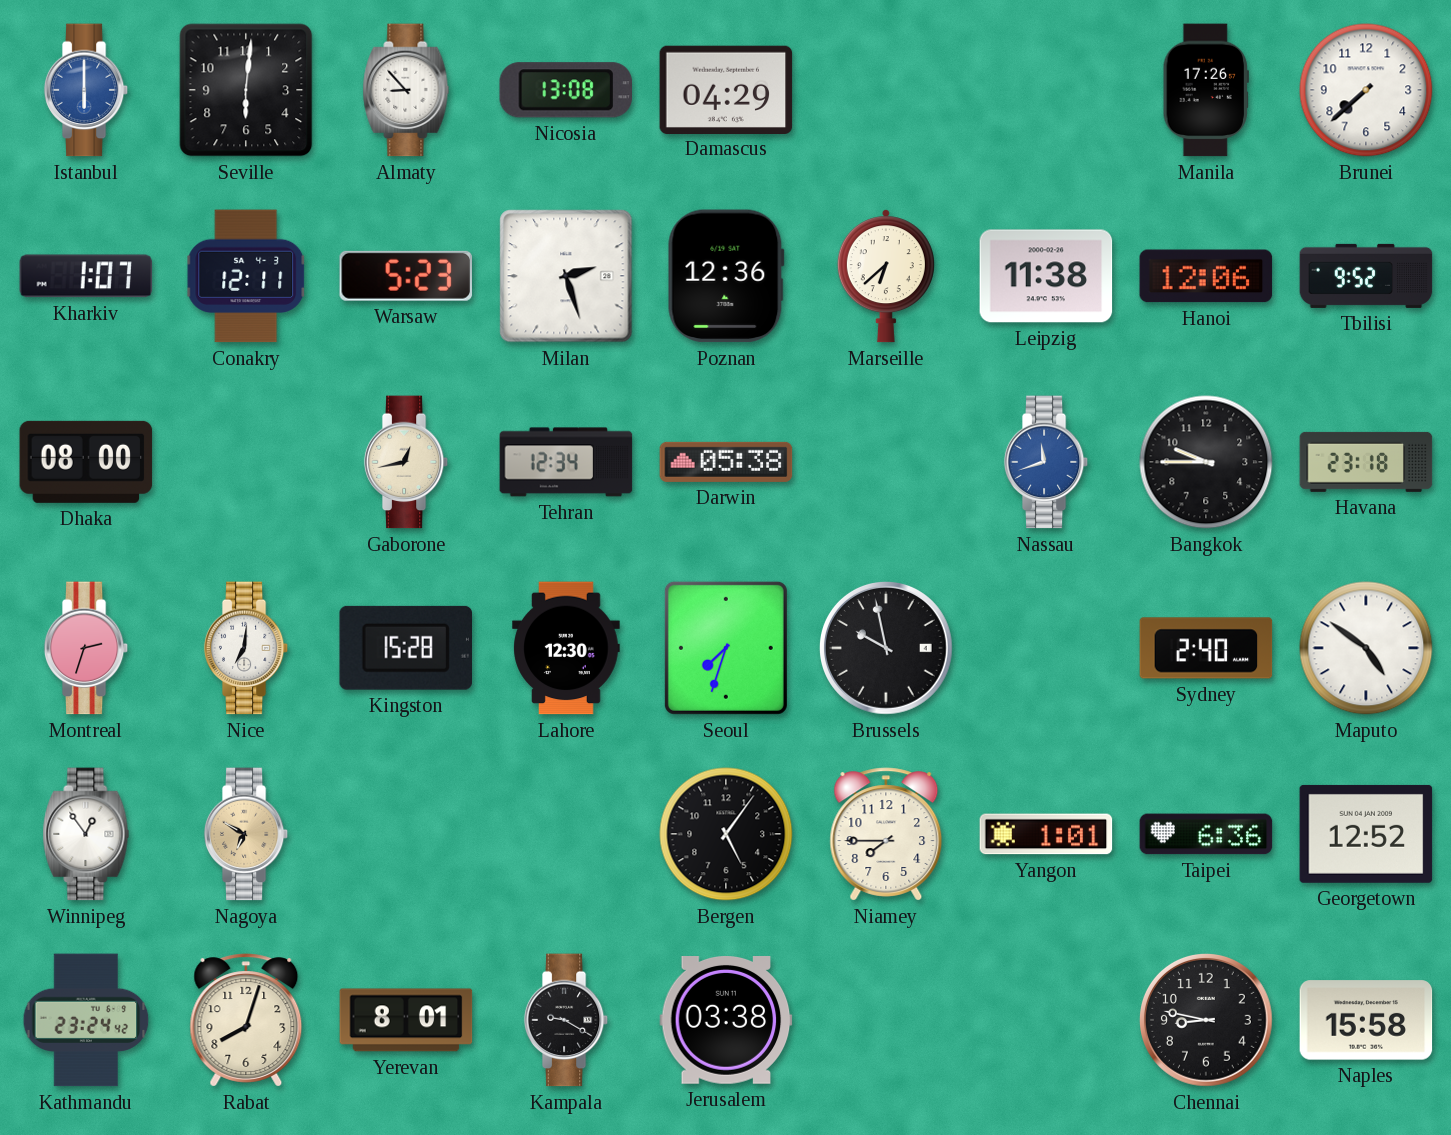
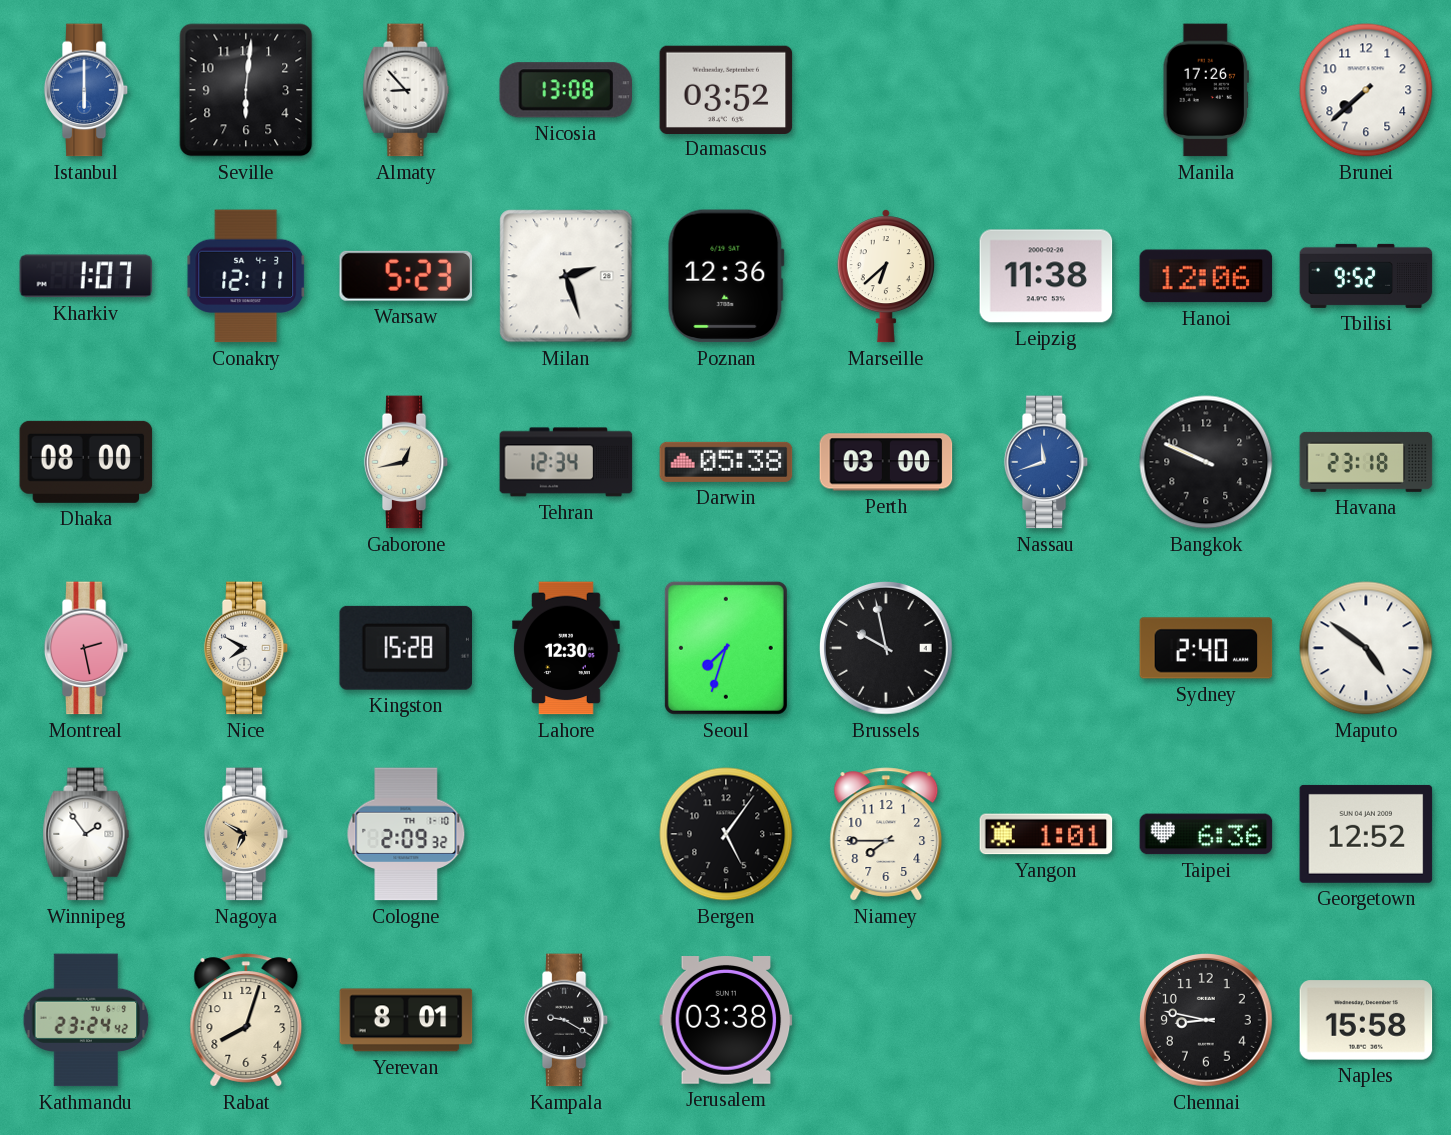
Damascus: 04:29 -> 03:52
Perth: none -> 03:00
Bangkok: 9:45 -> 9:49
Montreal: 2:33 -> 2:28
Nice: 7:01 -> 7:50
Winnipeg: 12:54 -> 1:54
Cologne: none -> 2:09
